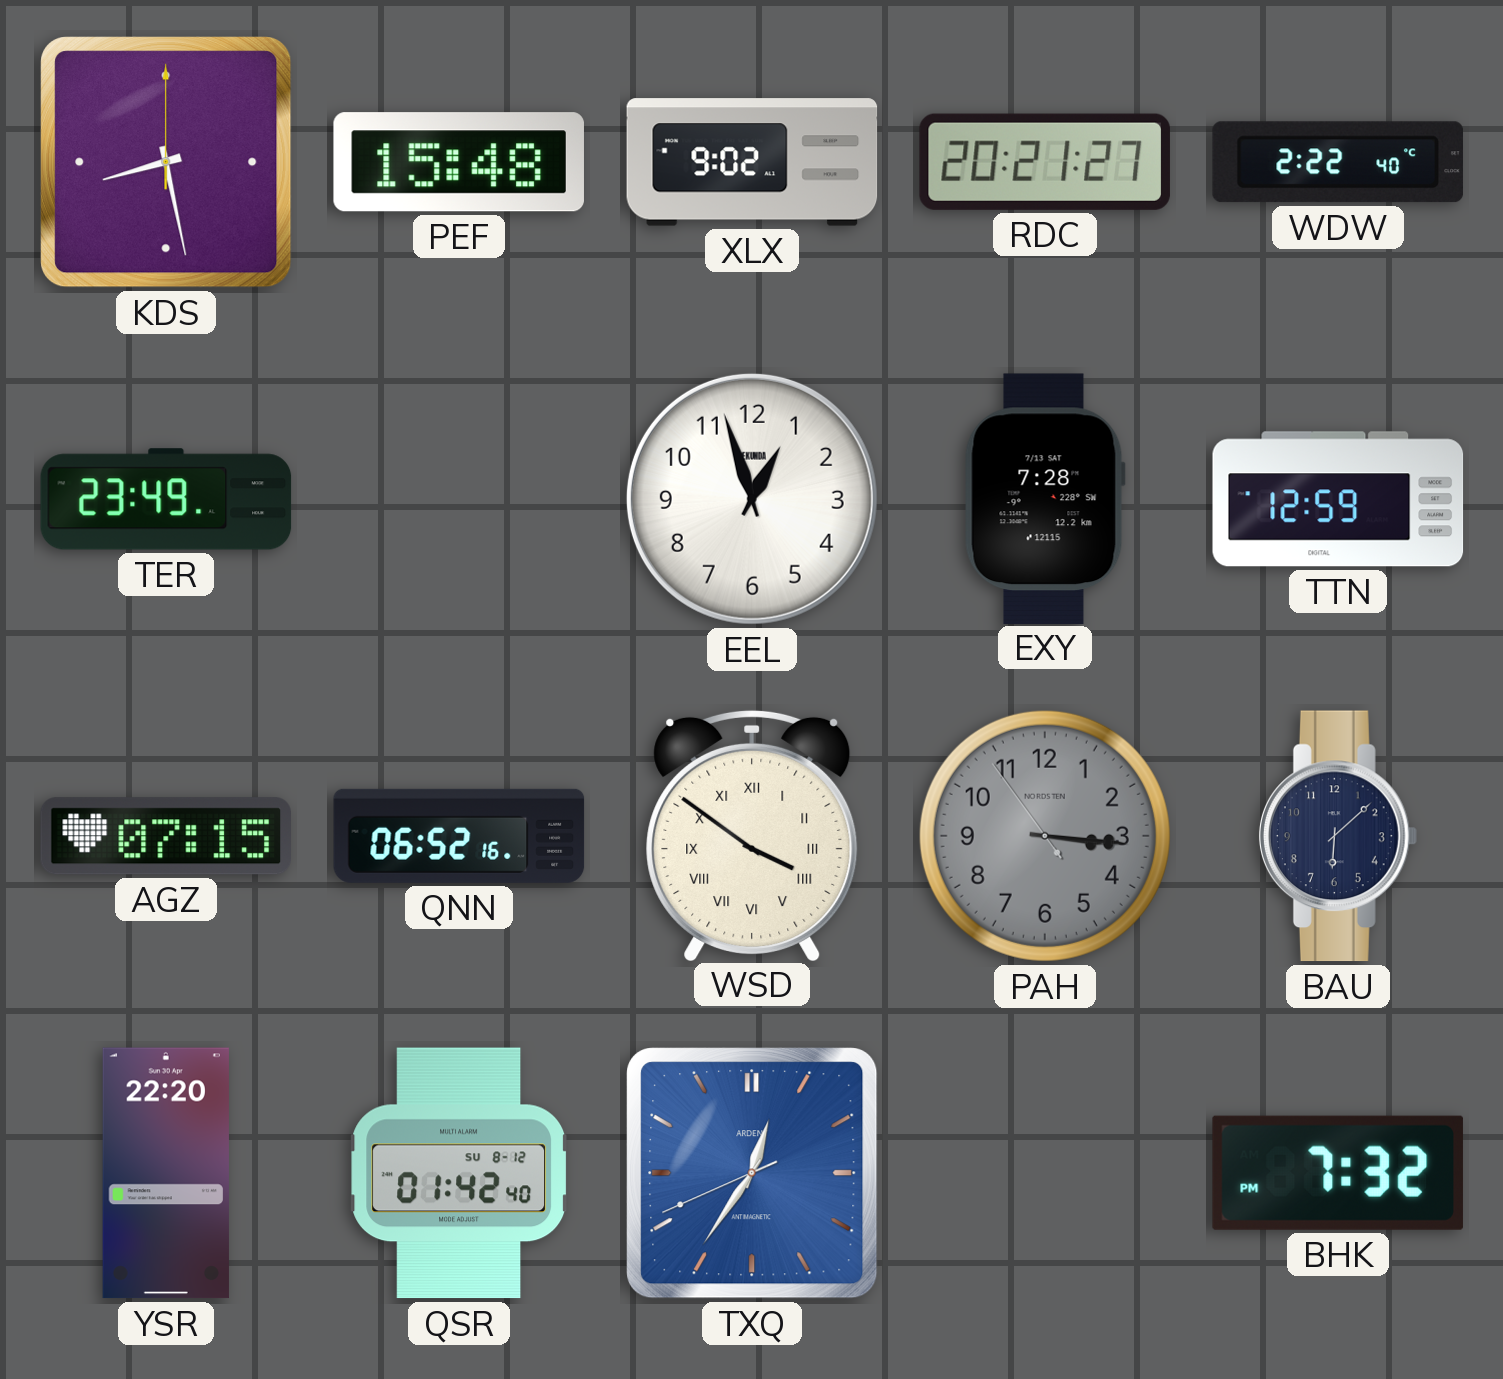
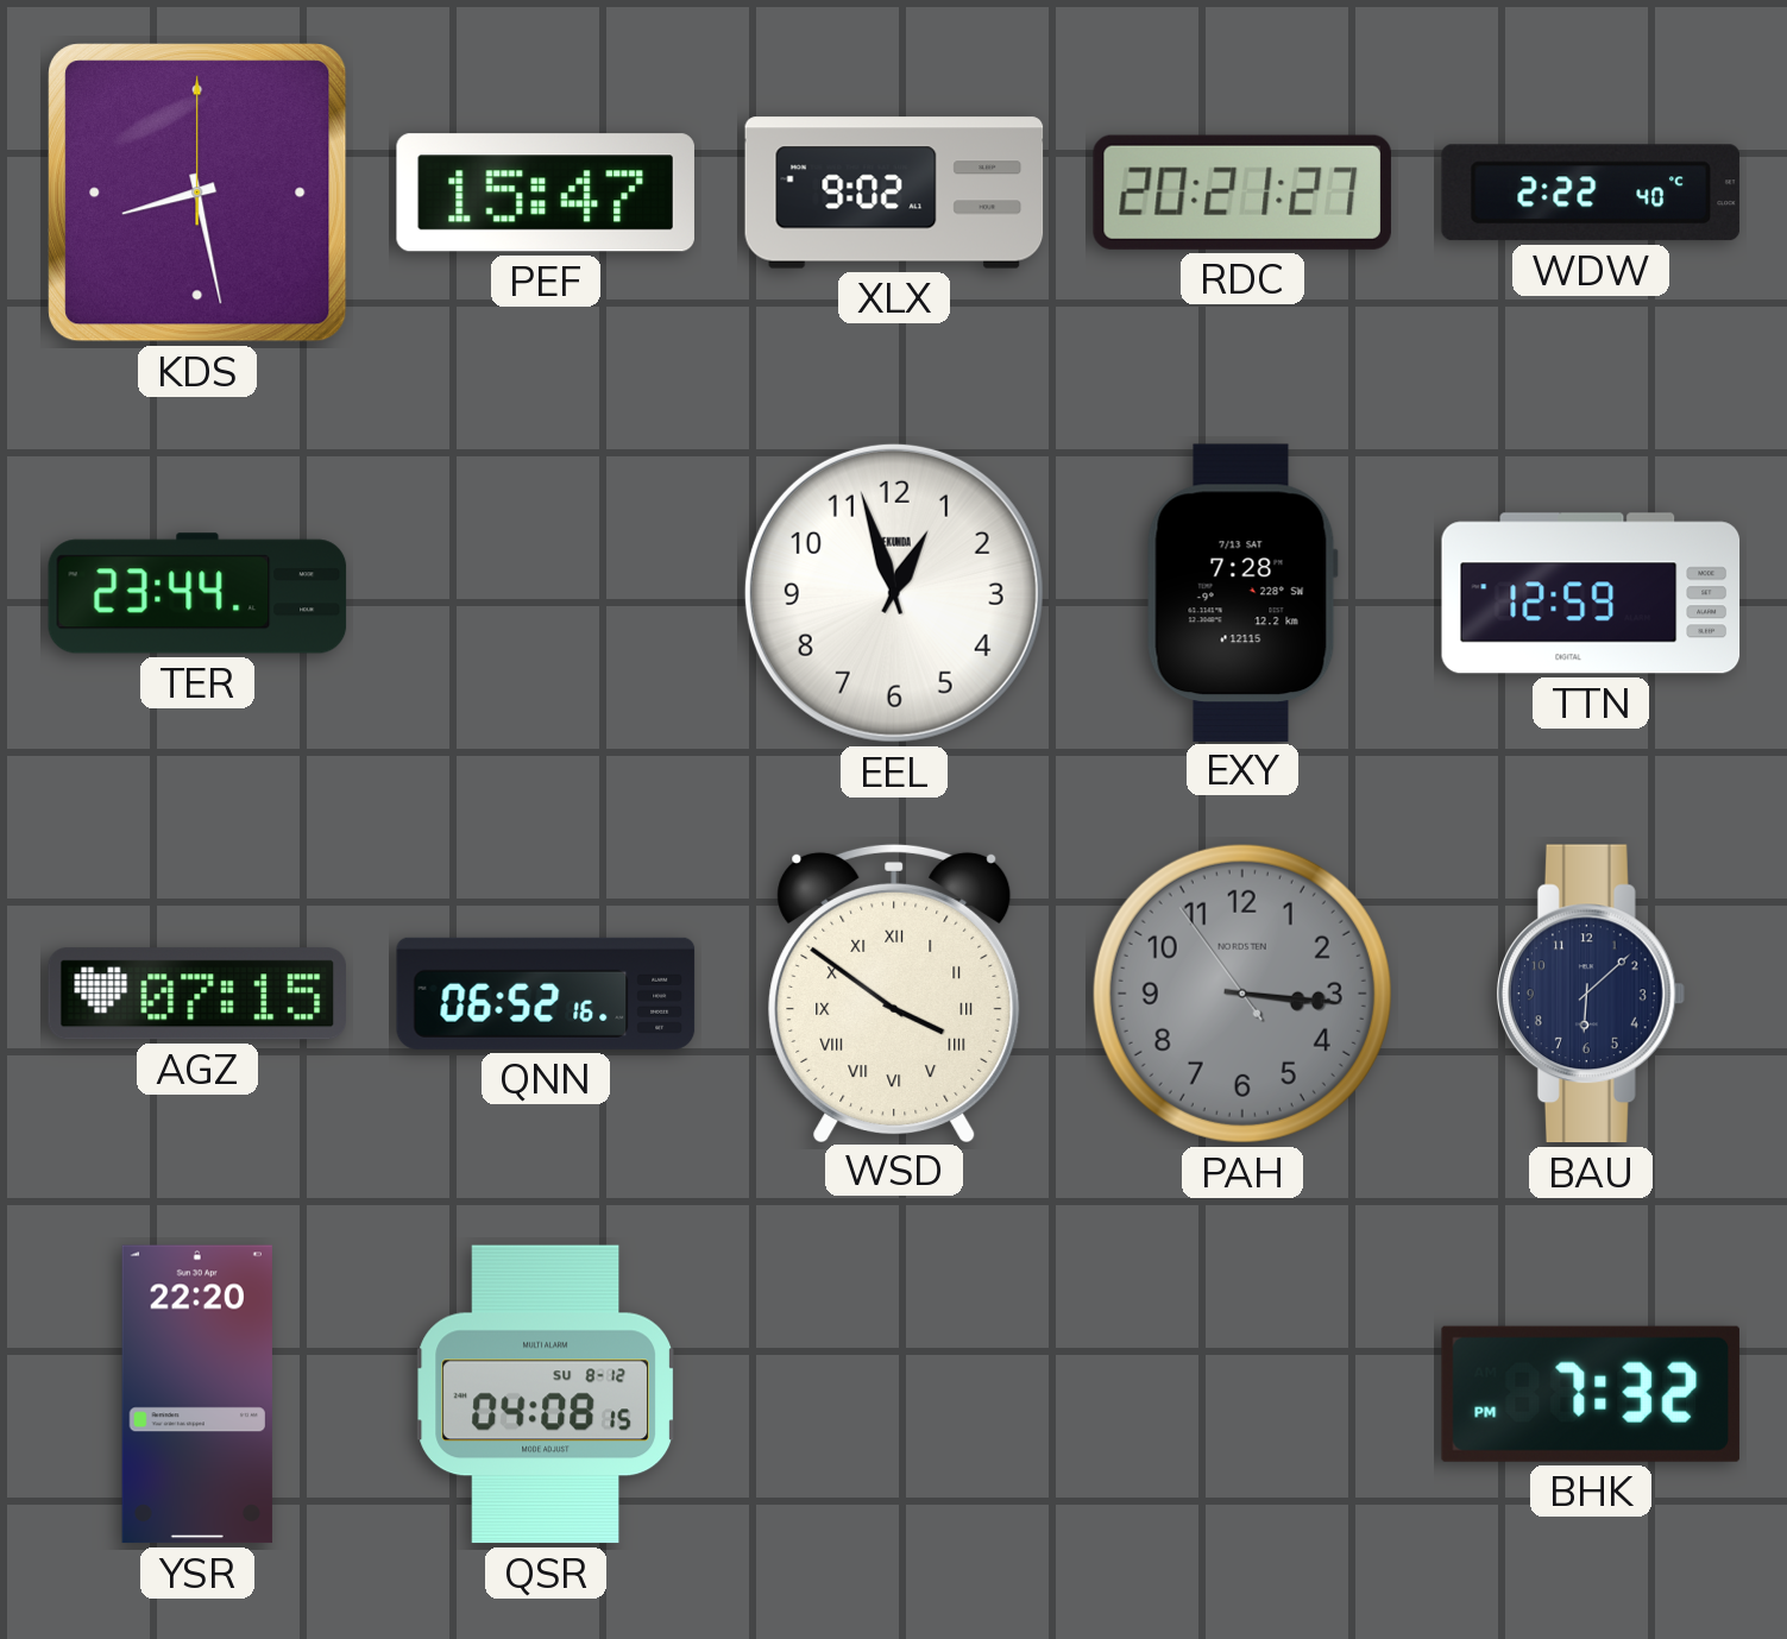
PEF: 15:48 -> 15:47
TER: 23:49 -> 23:44
QSR: 01:42 -> 04:08
TXQ: 12:35 -> none
